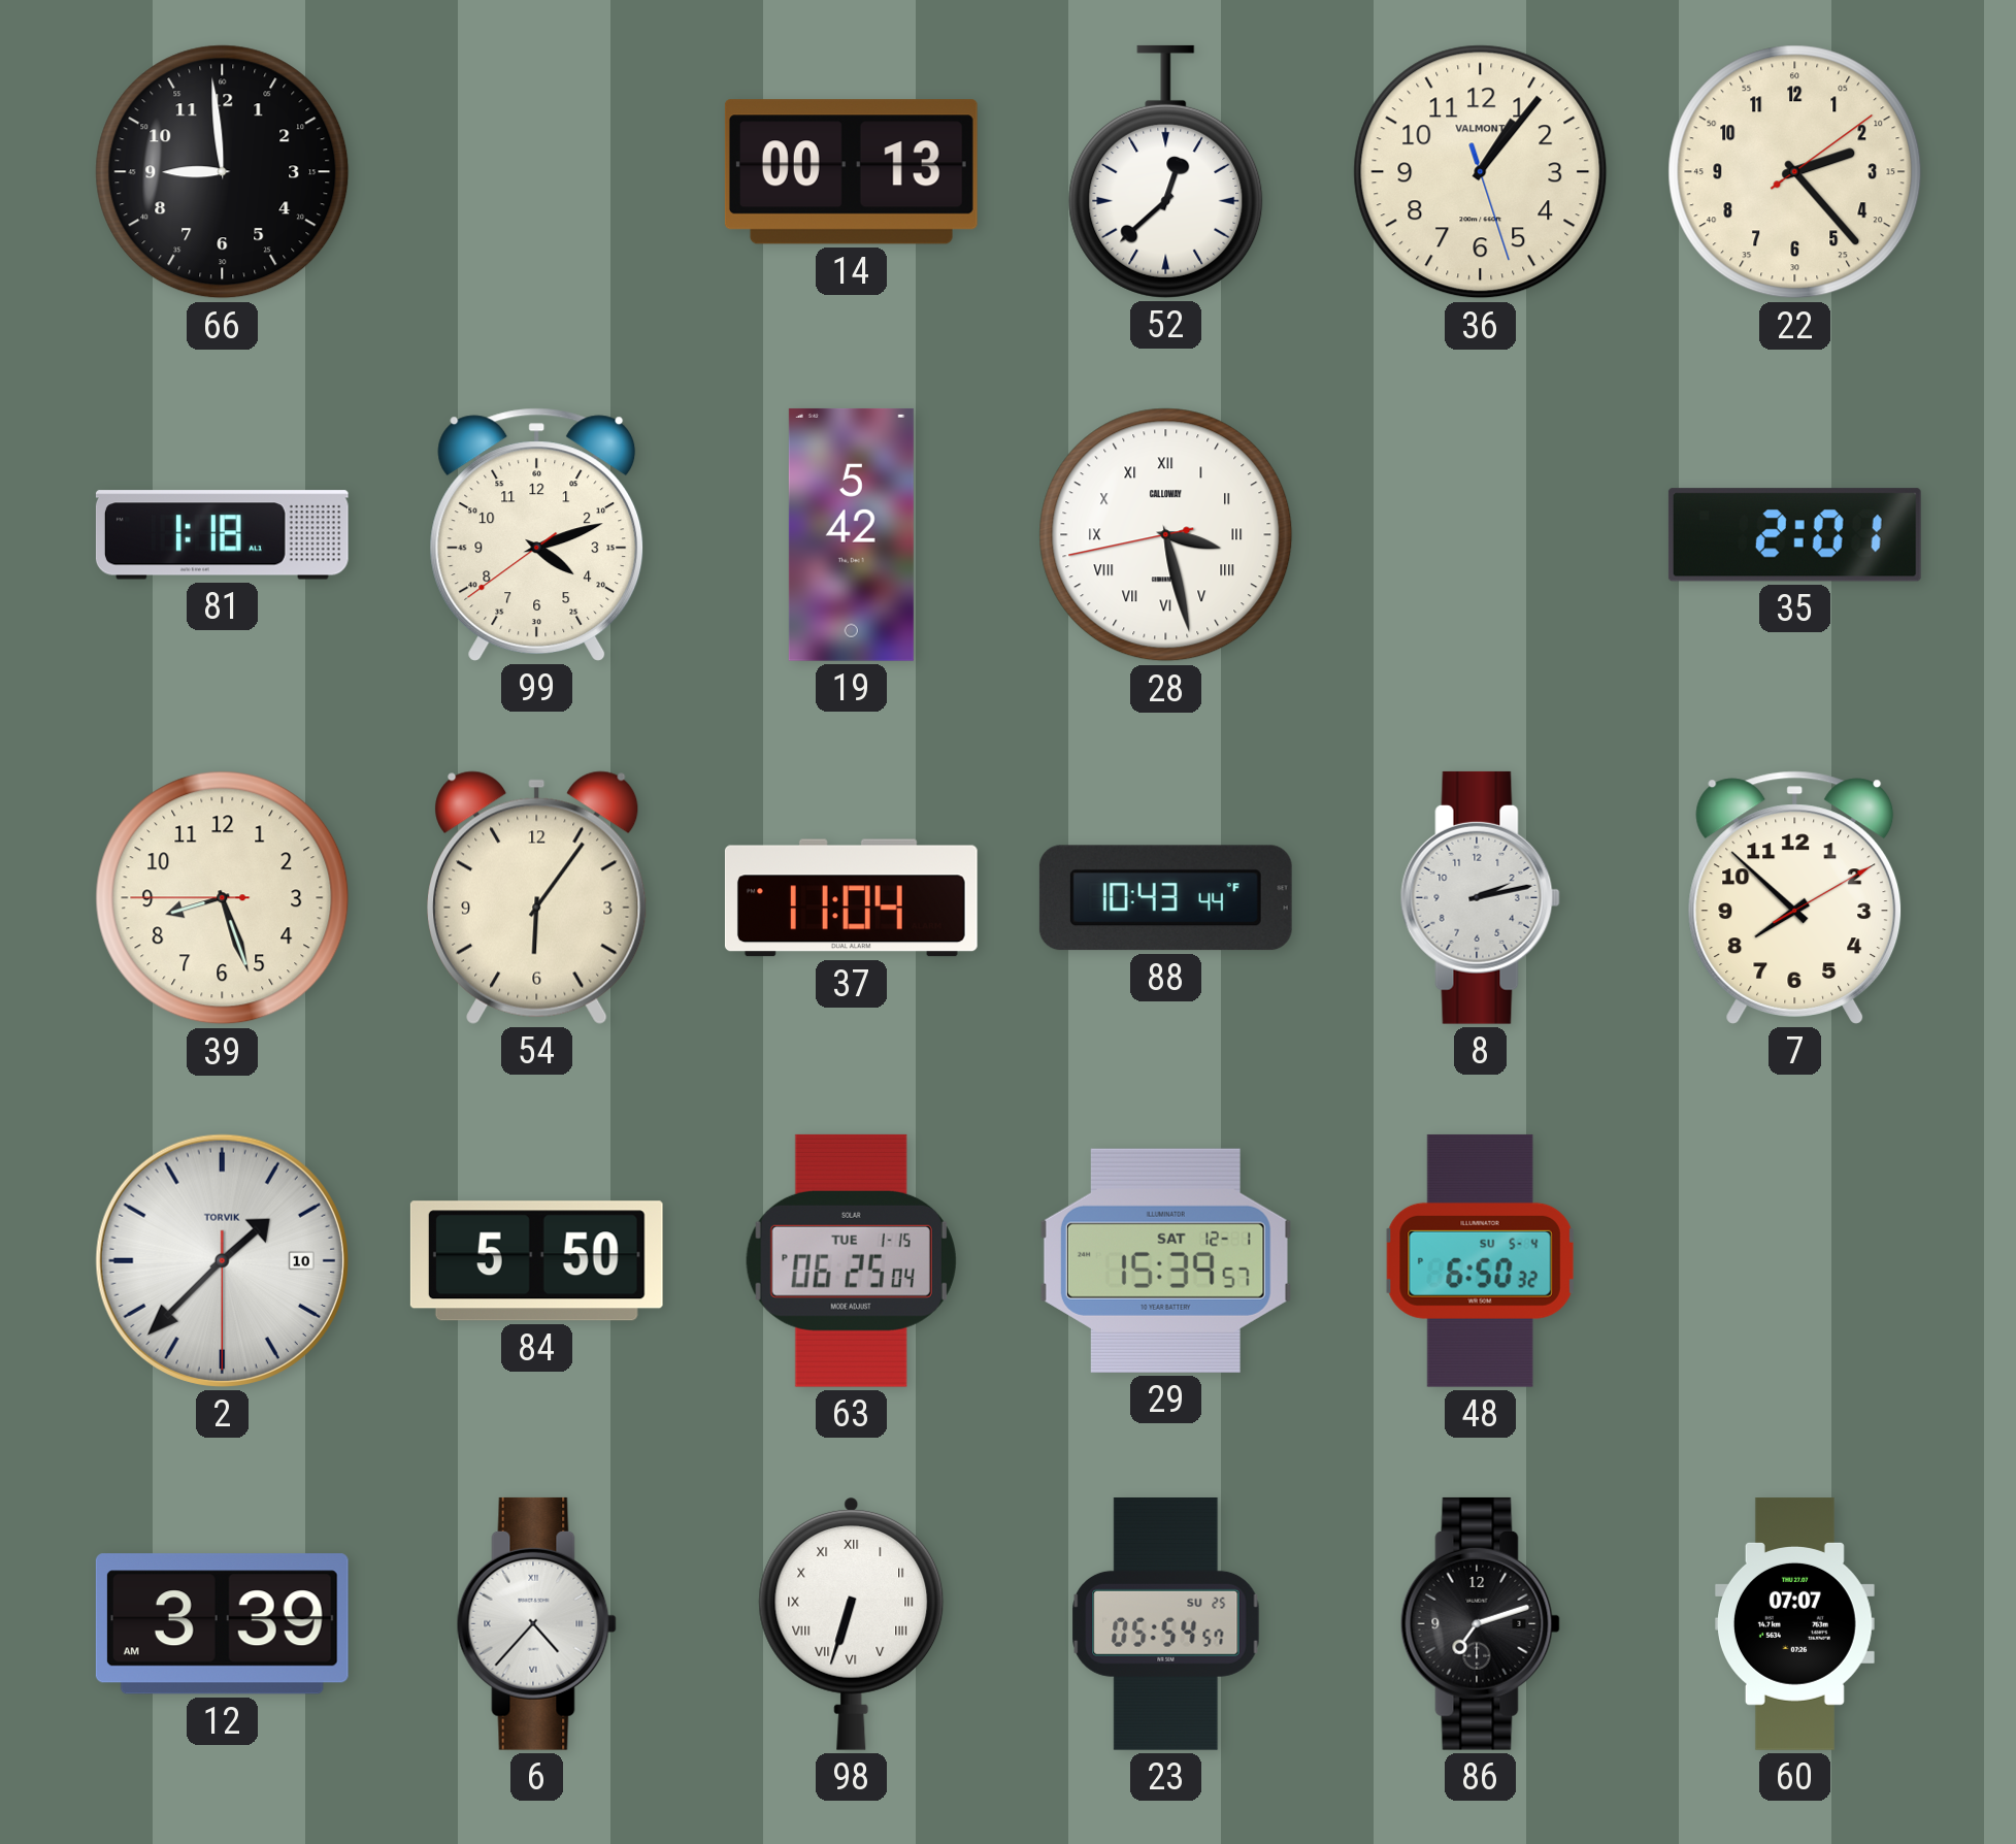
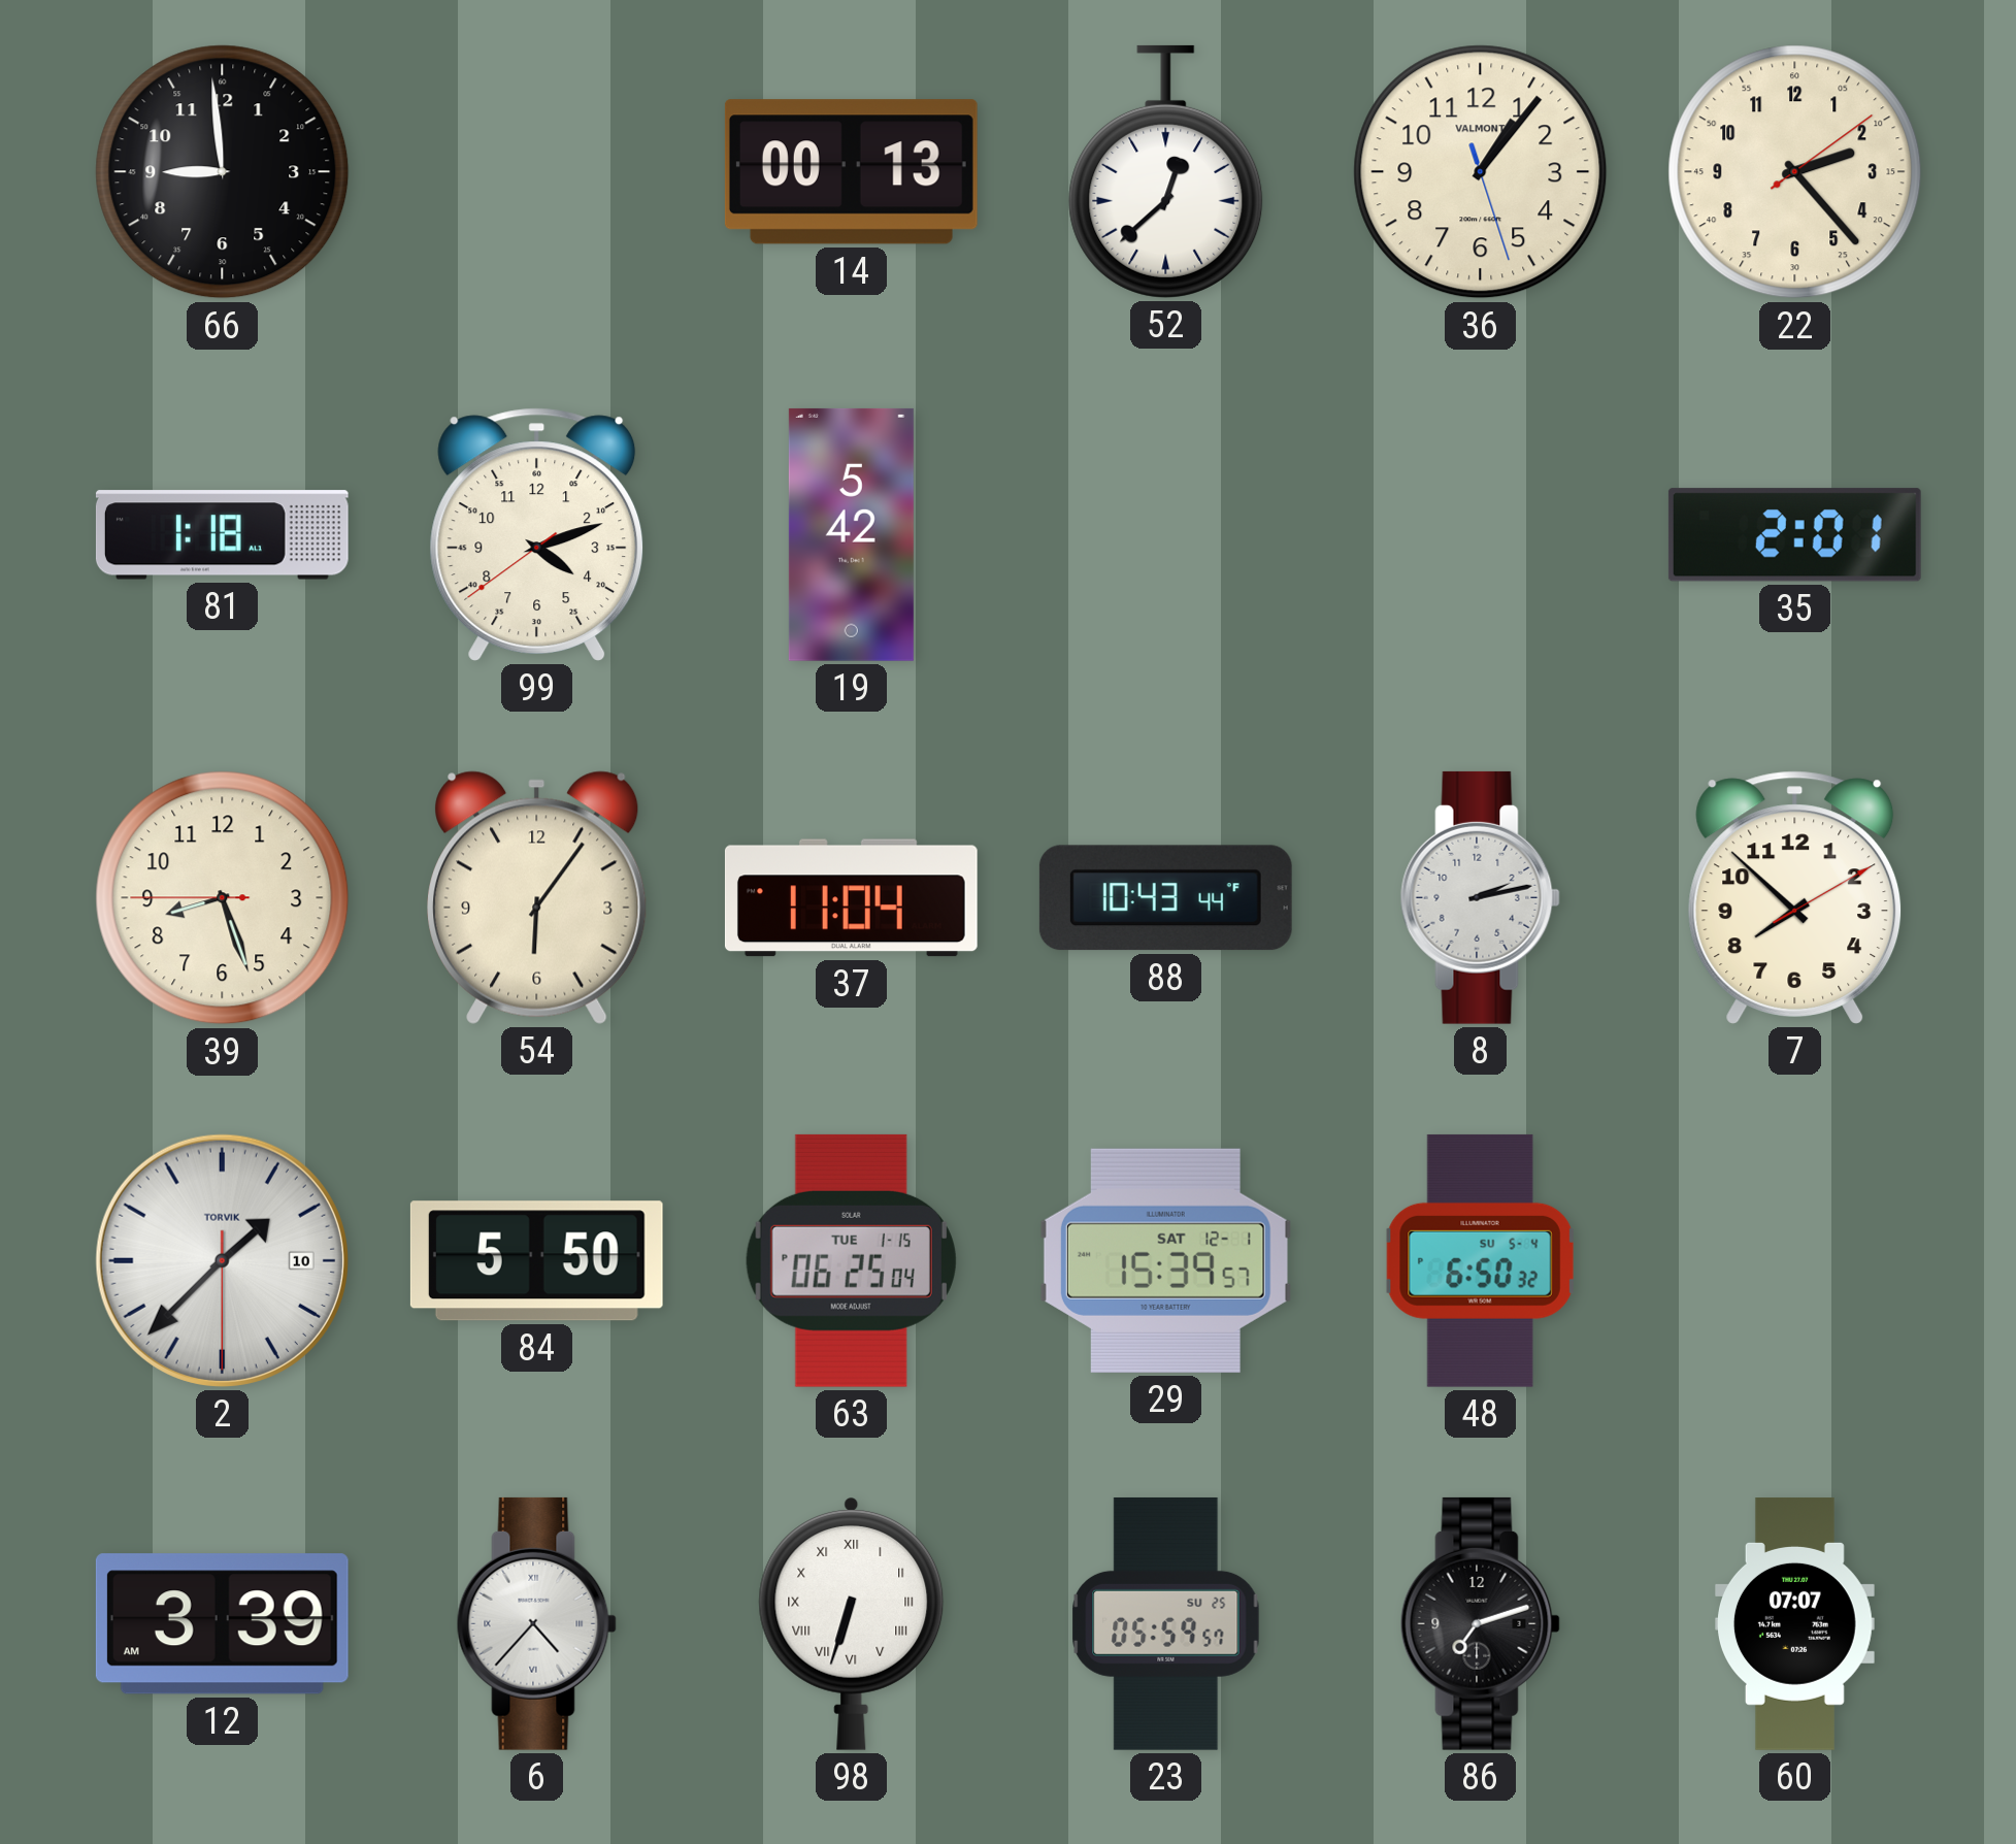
28: 3:27 -> none
23: 05:54 -> 05:59
